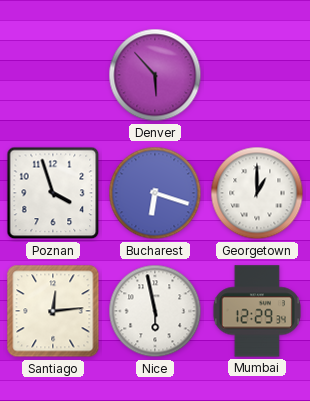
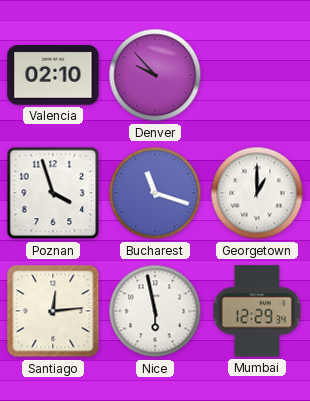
Valencia: none -> 02:10
Denver: 5:53 -> 9:53
Bucharest: 6:18 -> 11:18
